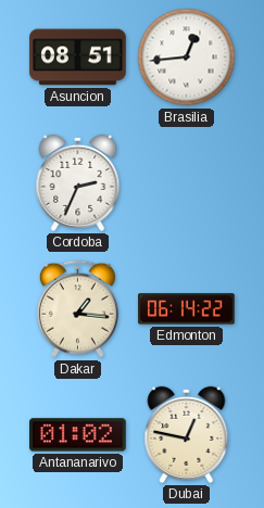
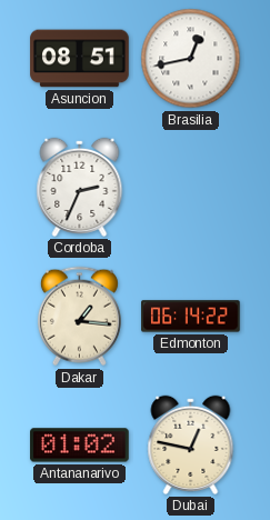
Brasilia: 12:44 -> 12:43
